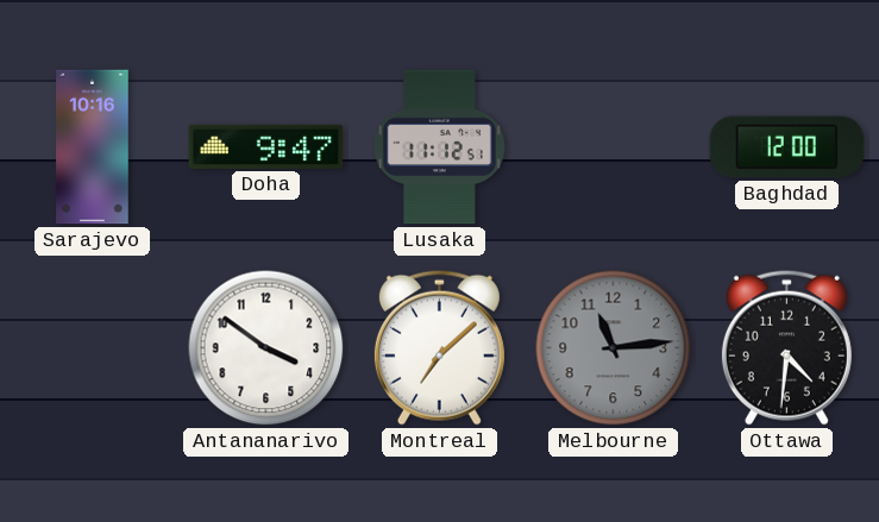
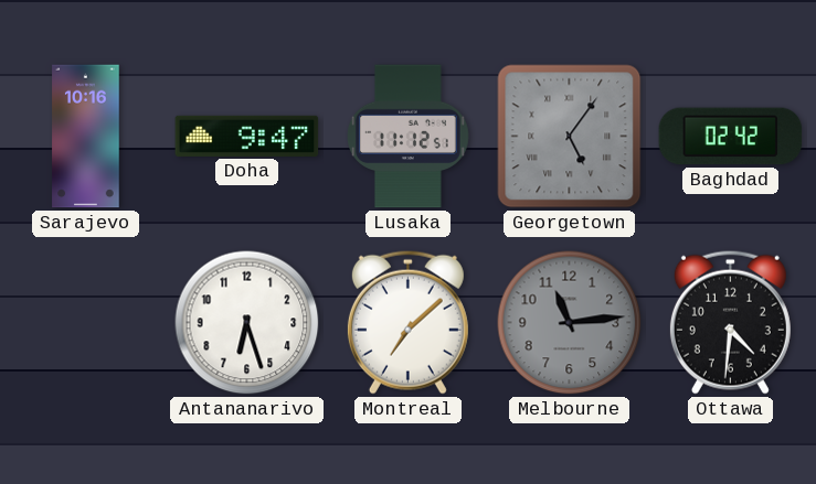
Georgetown: none -> 5:06
Baghdad: 12:00 -> 02:42
Antananarivo: 3:51 -> 6:27
